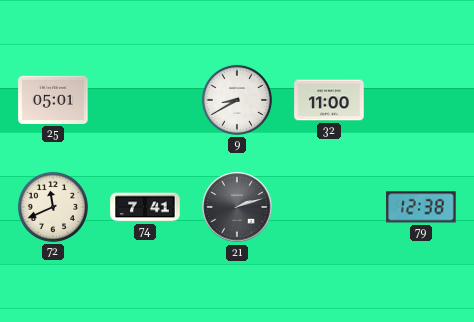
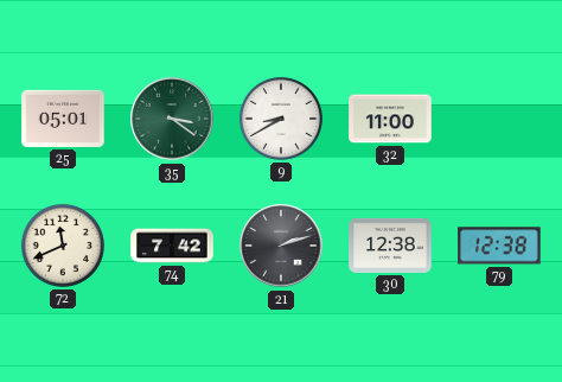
35: none -> 3:21
74: 7:41 -> 7:42
30: none -> 12:38
